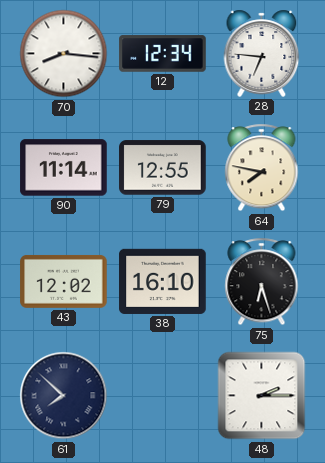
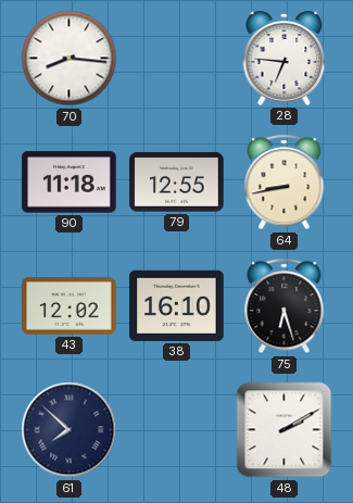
12: 12:34 -> none
90: 11:14 -> 11:18
64: 7:47 -> 8:43
48: 2:15 -> 2:10
